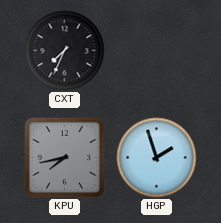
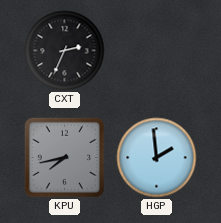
CXT: 7:34 -> 2:34
HGP: 1:57 -> 1:59
